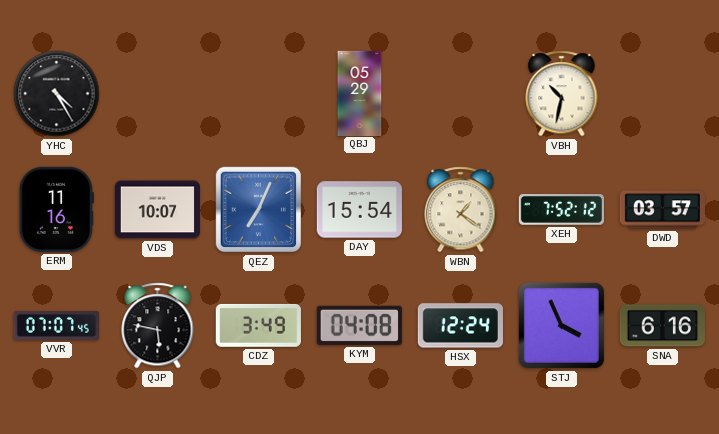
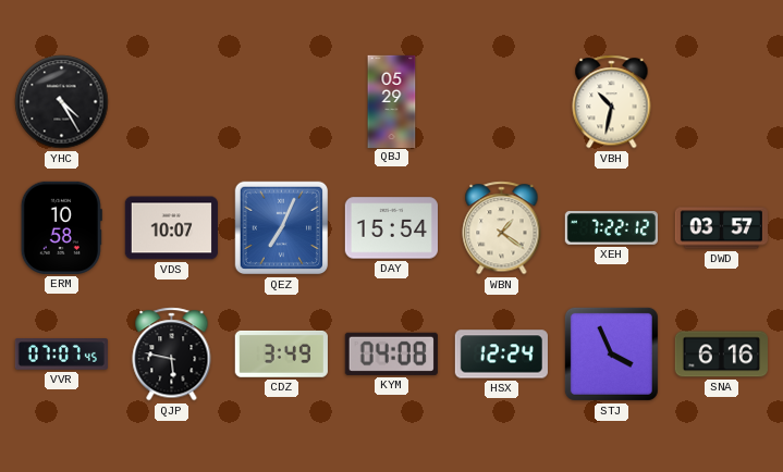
ERM: 11:16 -> 10:58
XEH: 7:52 -> 7:22
